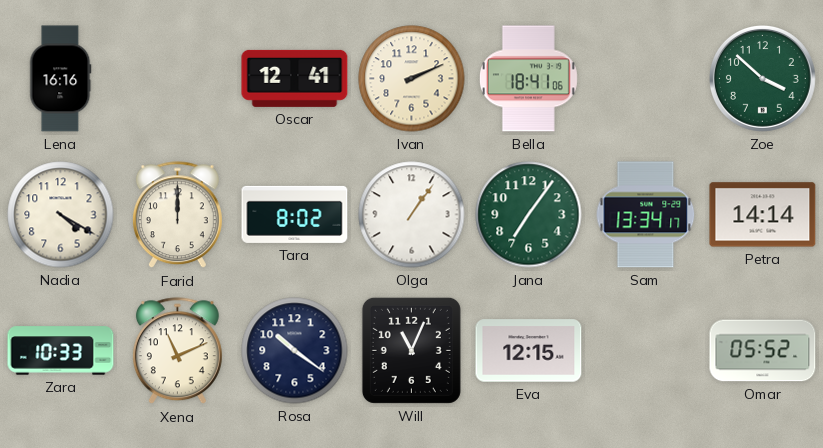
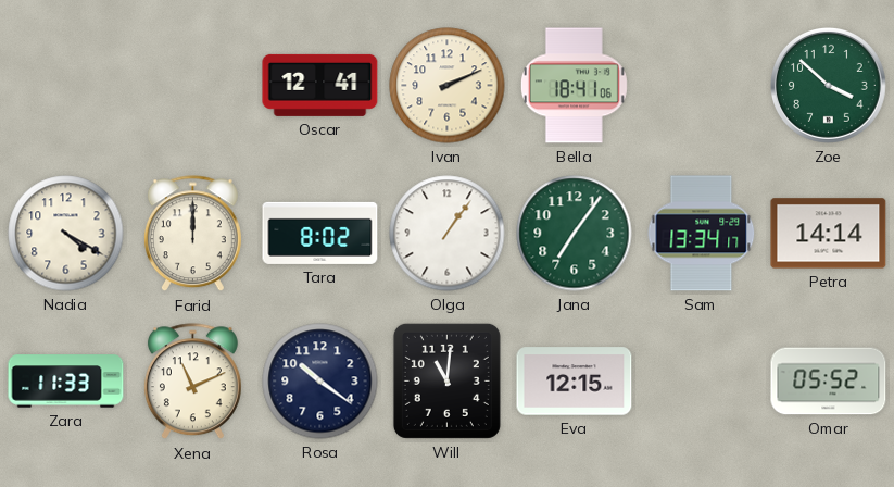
Lena: 16:16 -> none
Zara: 10:33 -> 11:33
Will: 11:04 -> 11:01
